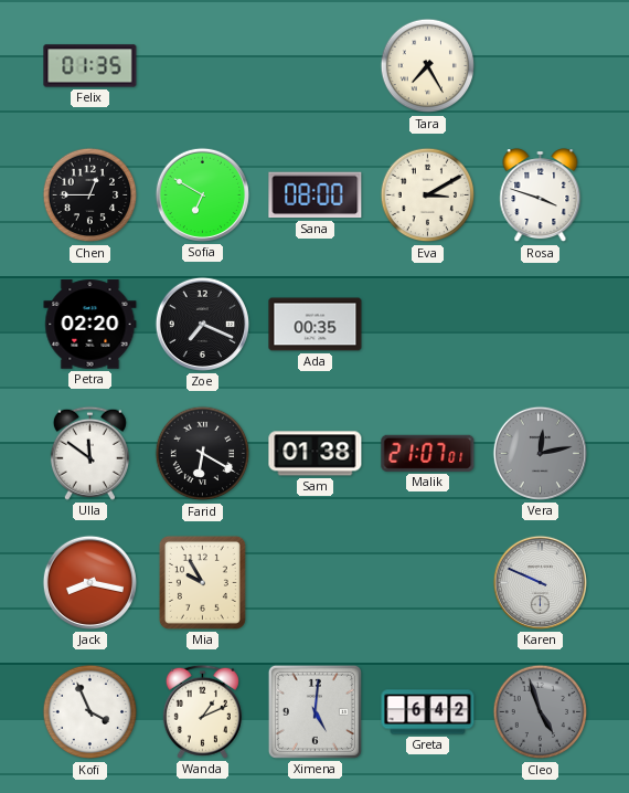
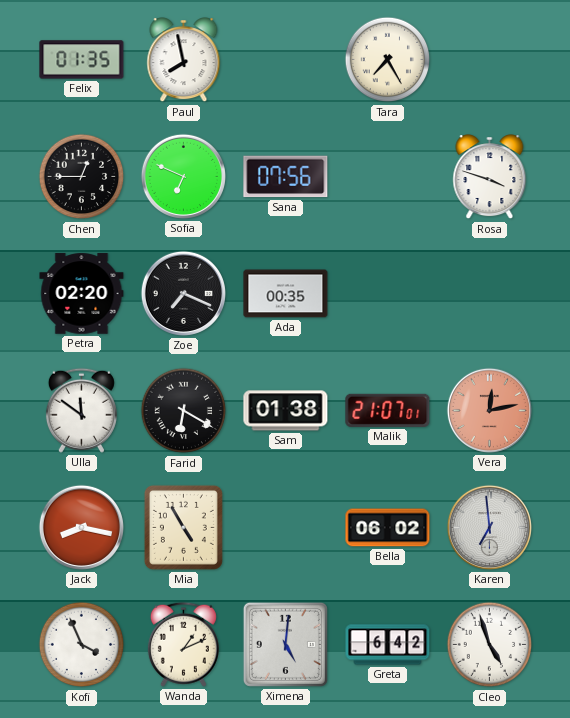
Paul: none -> 7:58
Sofia: 6:50 -> 6:49
Sana: 08:00 -> 07:56
Eva: 3:10 -> none
Vera dial: grey -> salmon
Mia: 9:55 -> 4:55
Bella: none -> 06:02
Karen: 9:49 -> 6:59
Cleo dial: grey -> white
